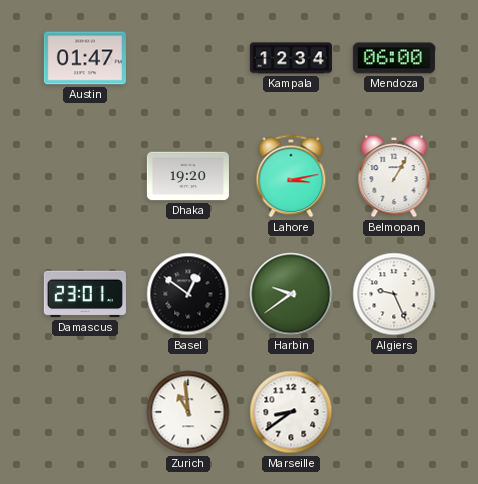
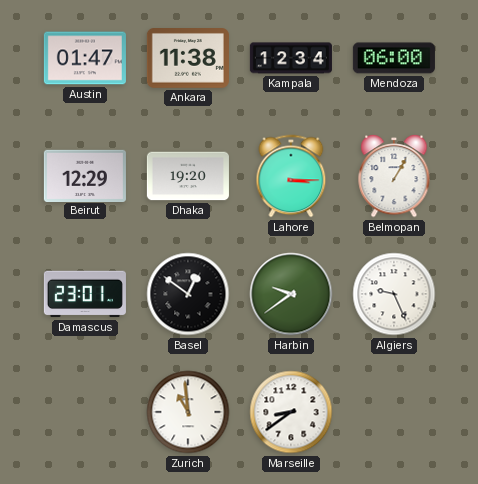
Ankara: none -> 11:38
Beirut: none -> 12:29
Lahore: 3:13 -> 3:15
